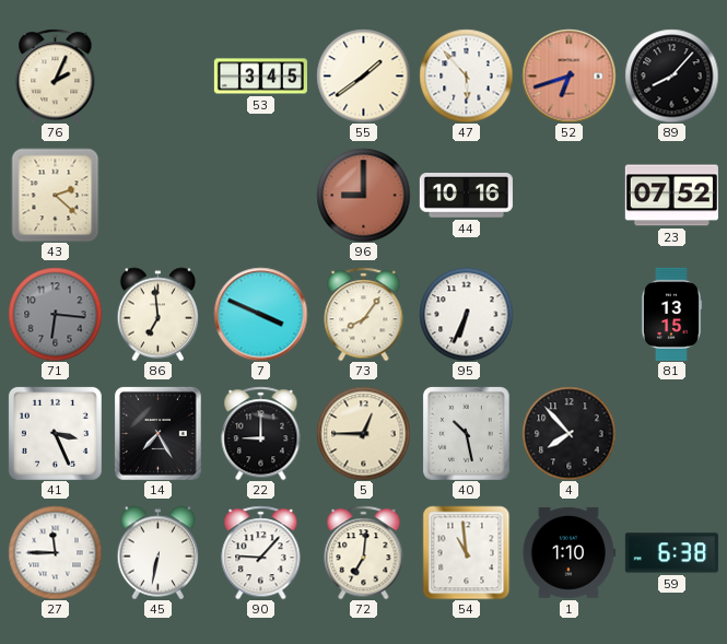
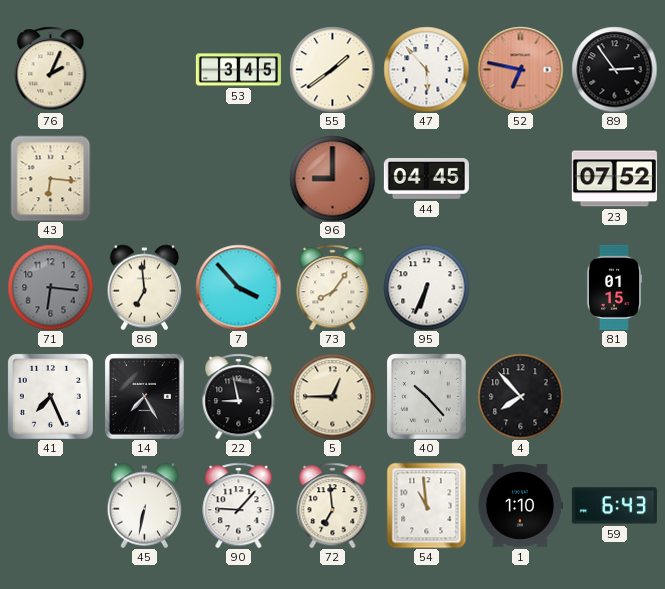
52: 6:42 -> 6:47
89: 8:07 -> 2:54
43: 2:22 -> 6:16
44: 10:16 -> 04:45
7: 3:49 -> 3:53
81: 13:15 -> 01:15
41: 3:26 -> 7:26
22: 9:00 -> 8:58
40: 10:28 -> 10:23
27: 11:45 -> none
72: 7:01 -> 6:59
59: 6:38 -> 6:43
